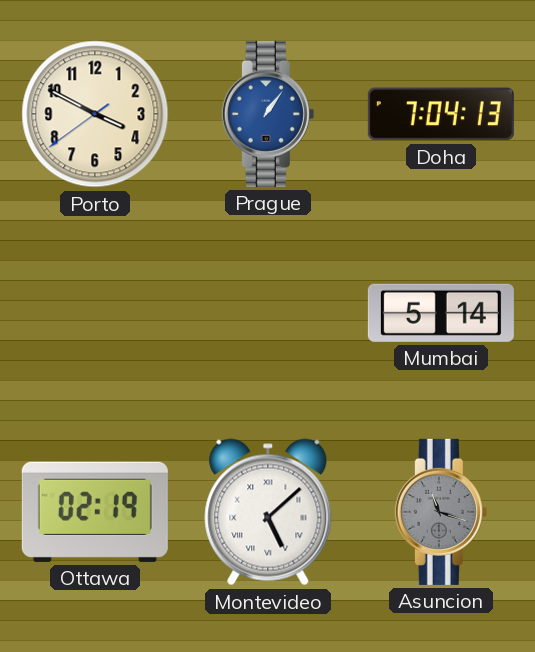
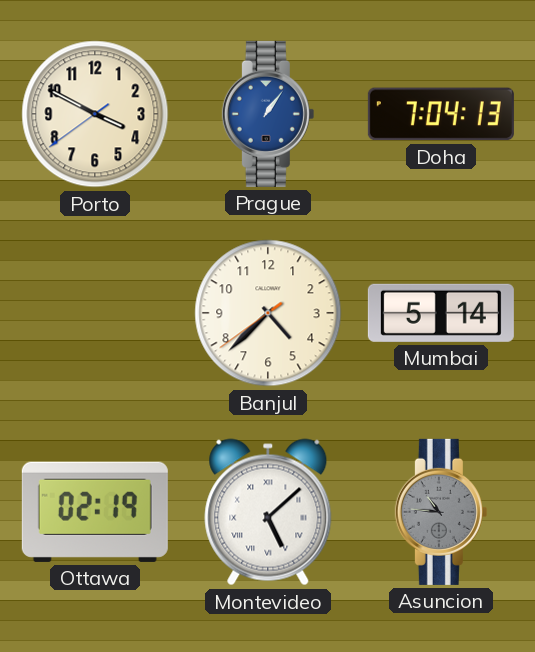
Banjul: none -> 4:37
Asuncion: 11:18 -> 10:46
